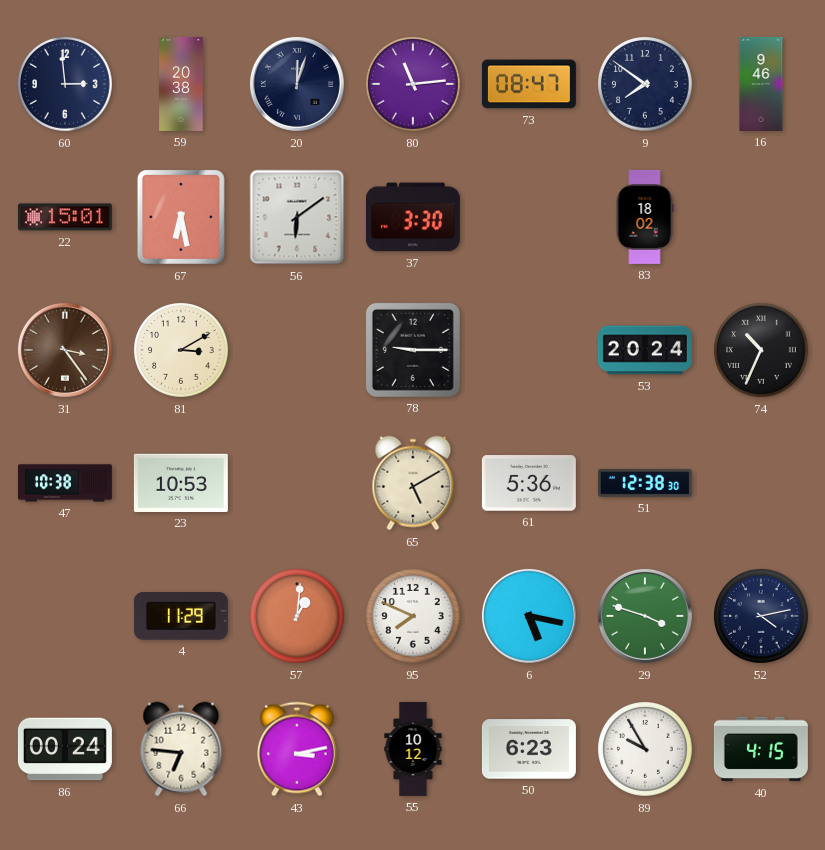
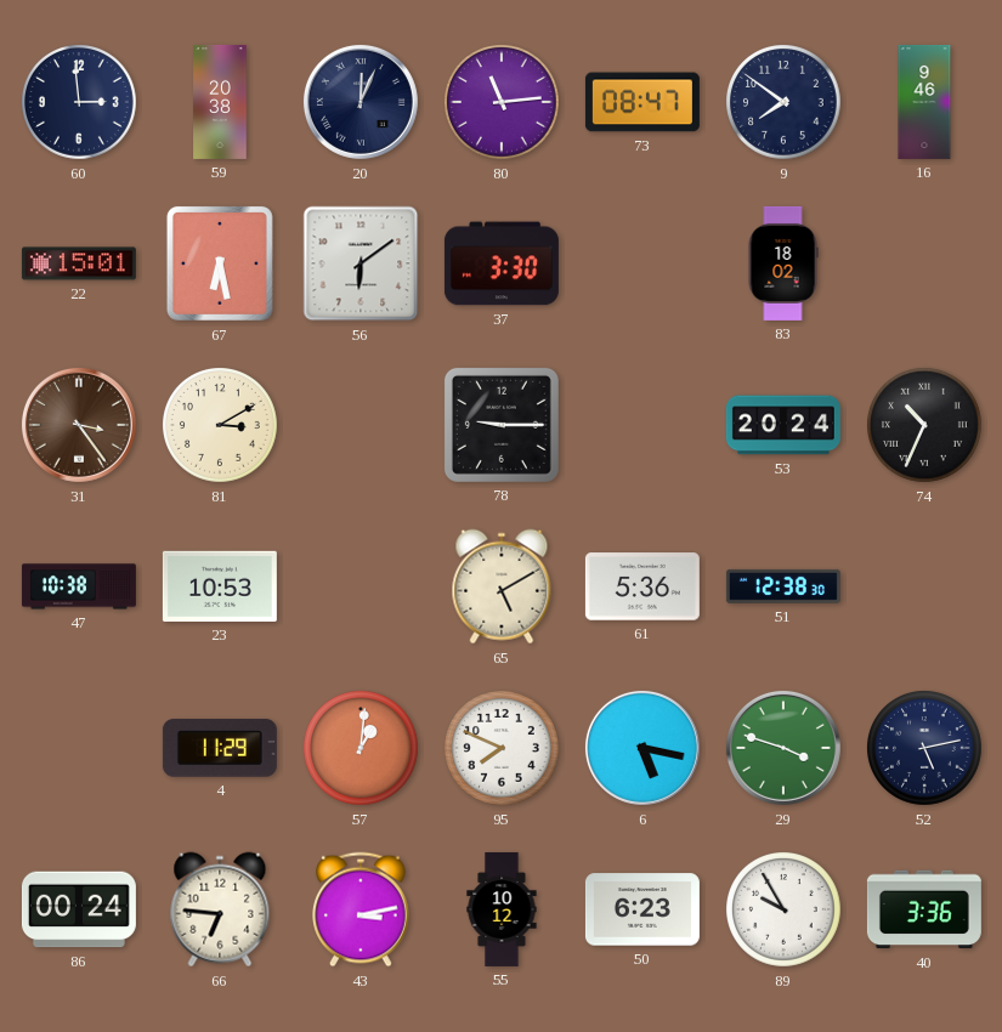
20: 12:03 -> 12:04
52: 4:13 -> 5:13
40: 4:15 -> 3:36
